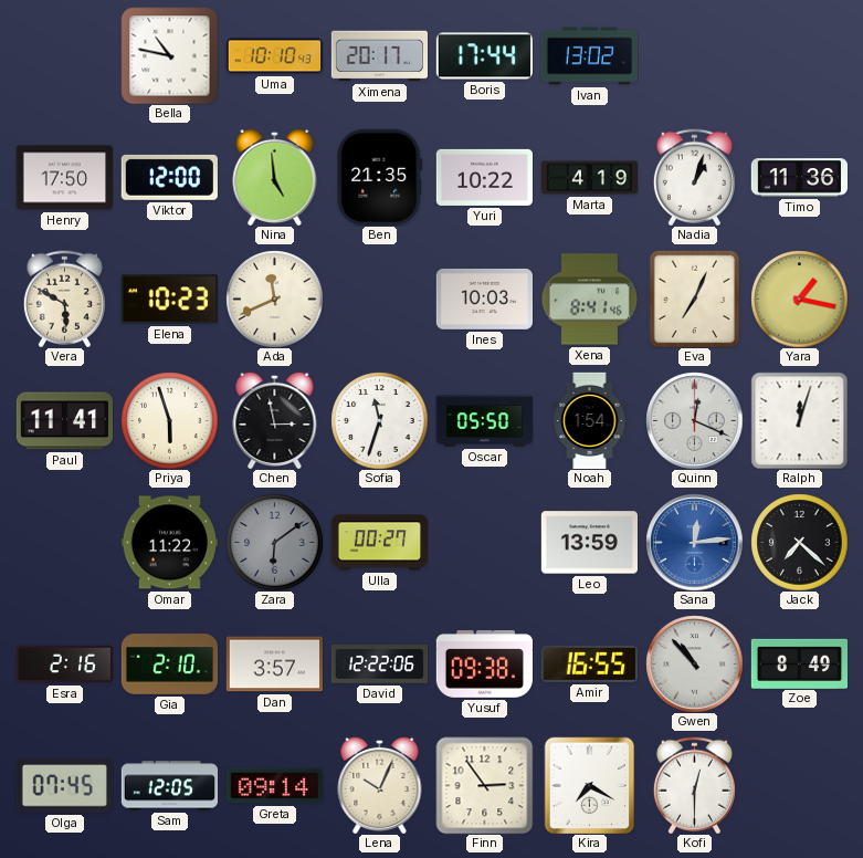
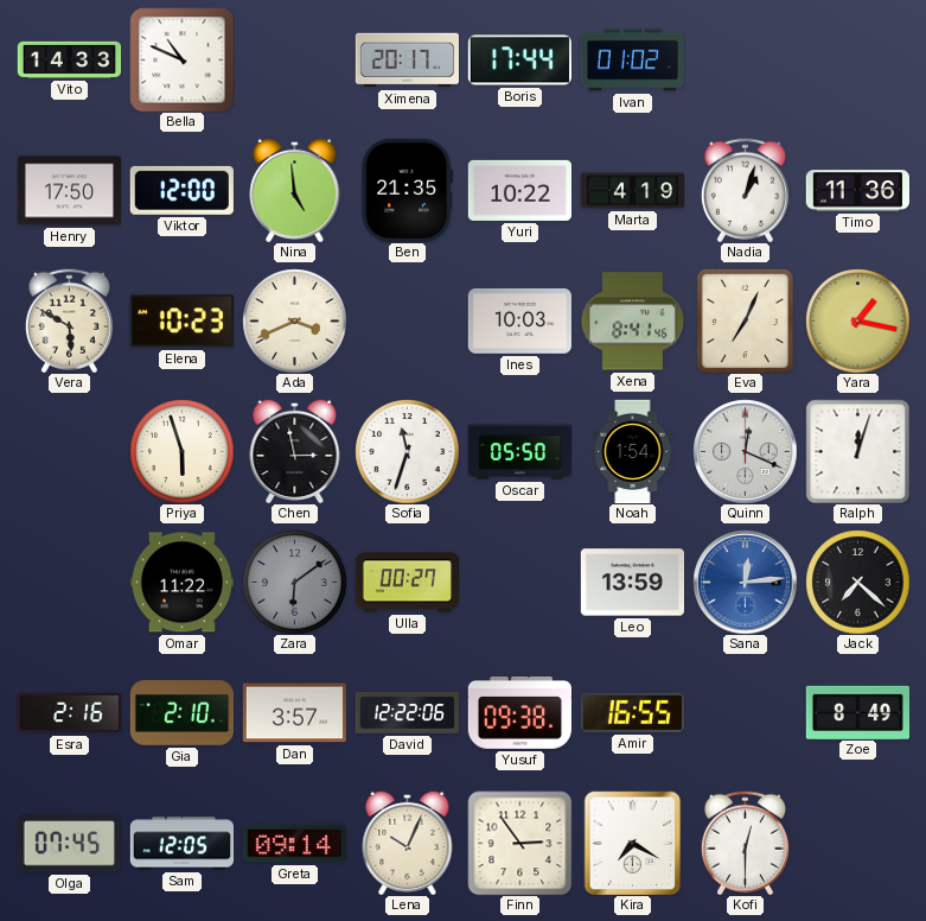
Vito: none -> 14:33
Bella: 10:47 -> 10:49
Uma: 10:10 -> none
Ivan: 13:02 -> 01:02
Ada: 11:41 -> 3:41
Paul: 11:41 -> none
Gwen: 10:53 -> none
